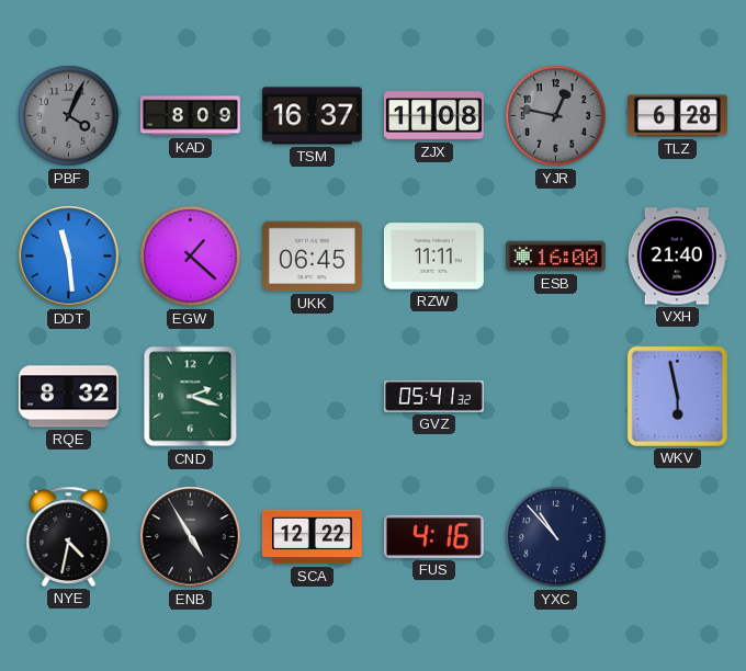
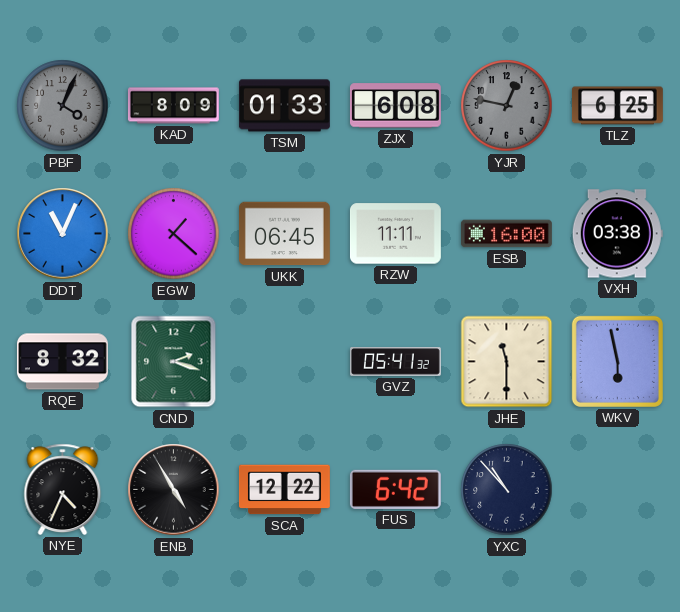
TSM: 16:37 -> 01:33
ZJX: 11:08 -> 6:08
TLZ: 6:28 -> 6:25
DDT: 11:29 -> 11:04
VXH: 21:40 -> 03:38
JHE: none -> 11:30
NYE: 4:32 -> 4:34
FUS: 4:16 -> 6:42
